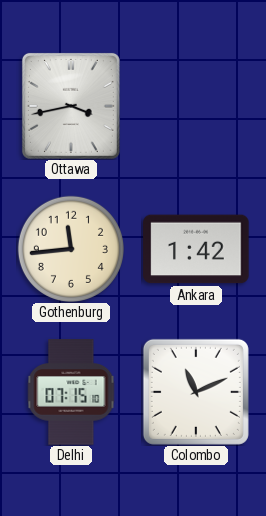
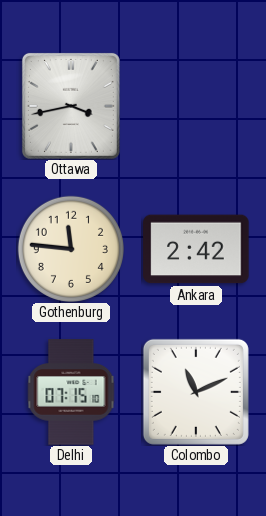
Gothenburg: 11:44 -> 11:46
Ankara: 1:42 -> 2:42
